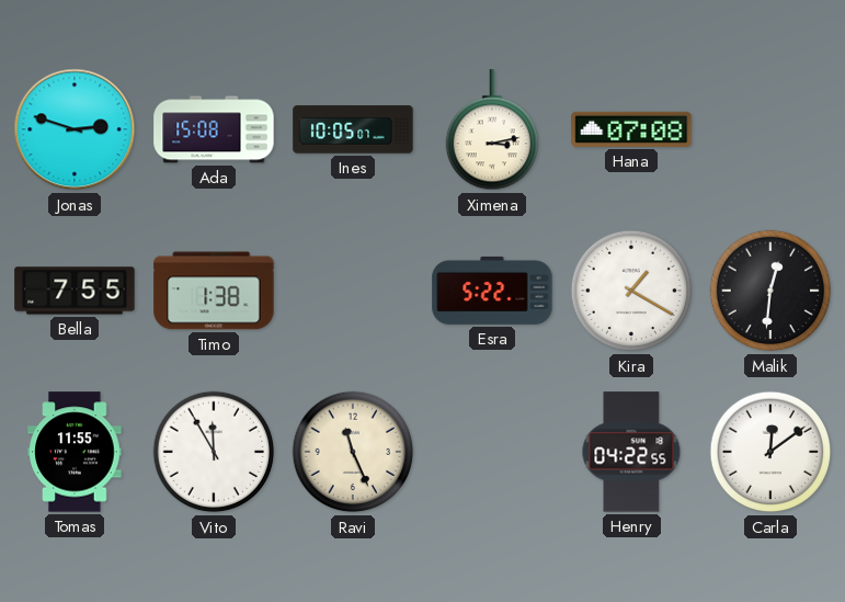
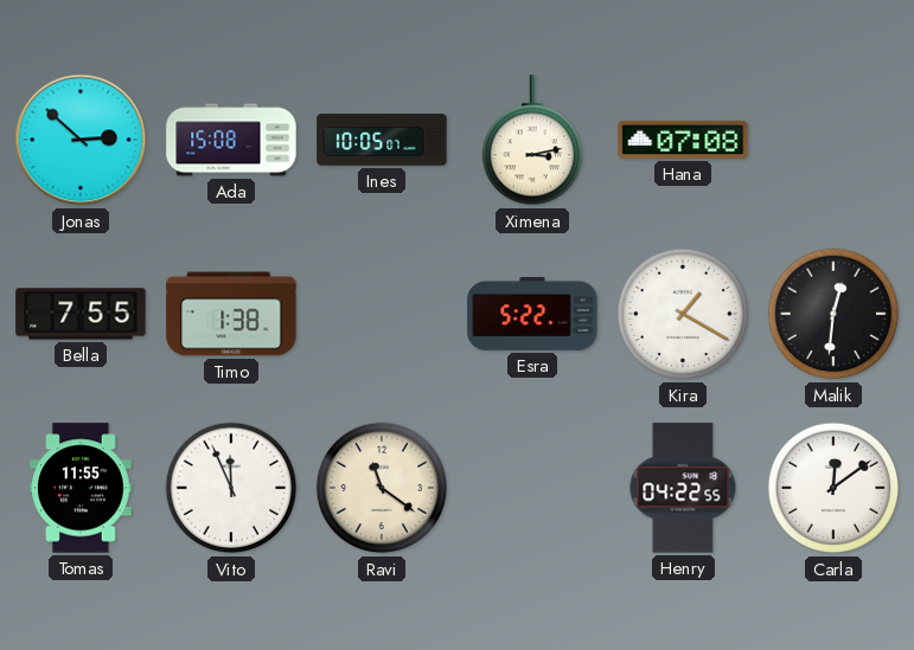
Jonas: 2:48 -> 2:52
Vito: 11:55 -> 11:56
Ravi: 11:26 -> 11:21
